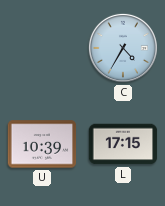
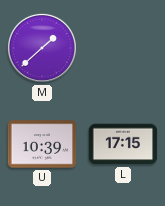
M: none -> 1:38
C: 4:35 -> none
